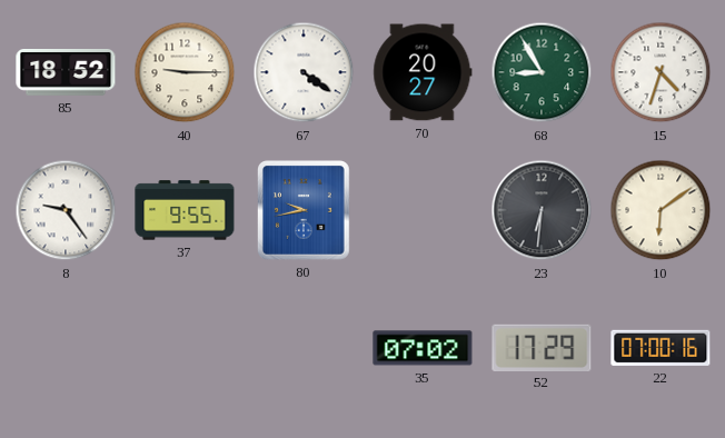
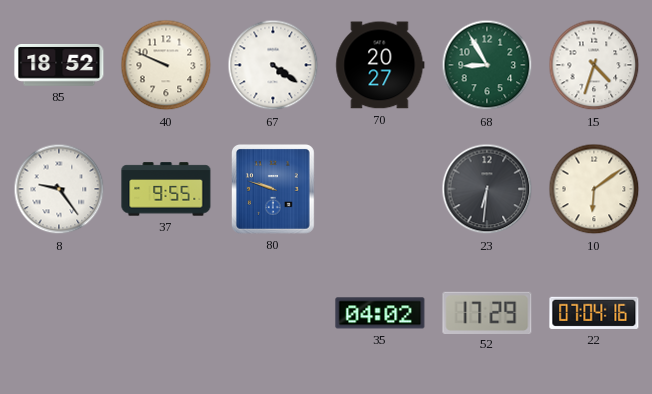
40: 9:15 -> 9:49
80: 9:43 -> 9:48
35: 07:02 -> 04:02
22: 07:00 -> 07:04
